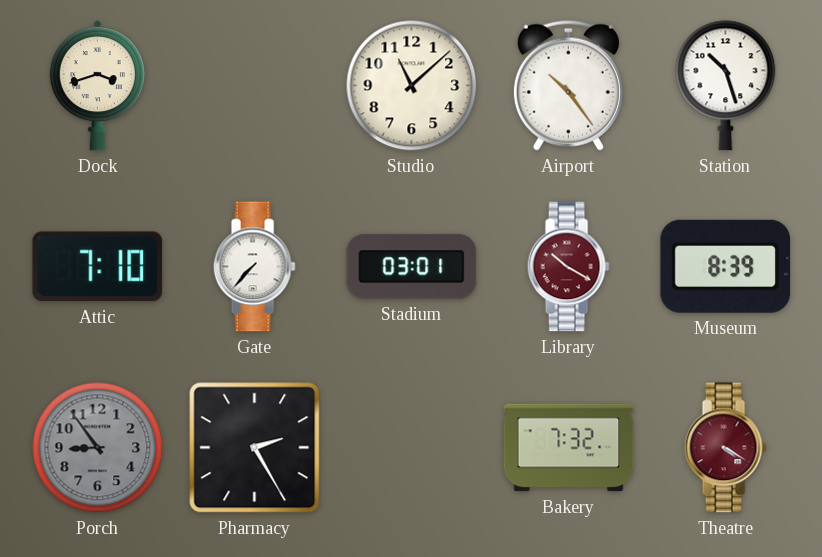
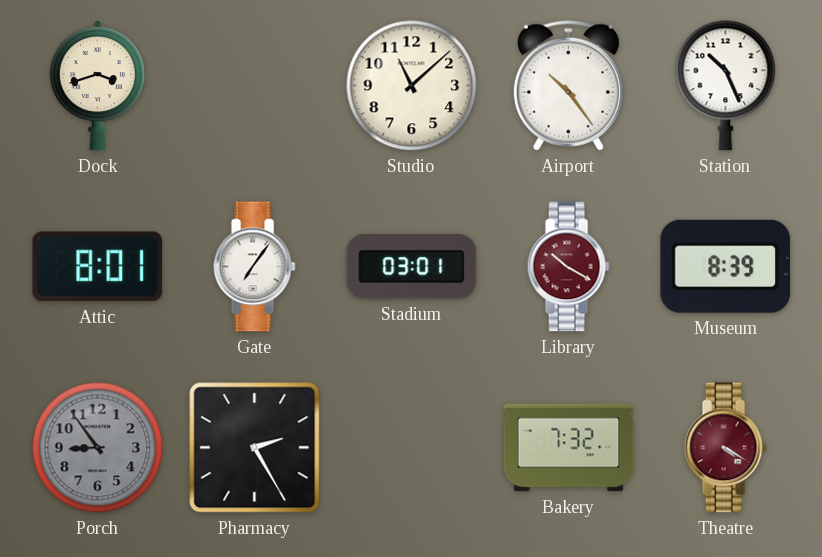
Station: 10:27 -> 10:26
Attic: 7:10 -> 8:01
Gate: 7:37 -> 7:06
